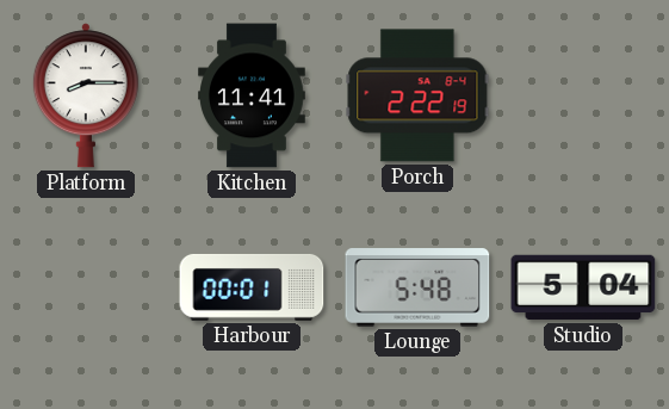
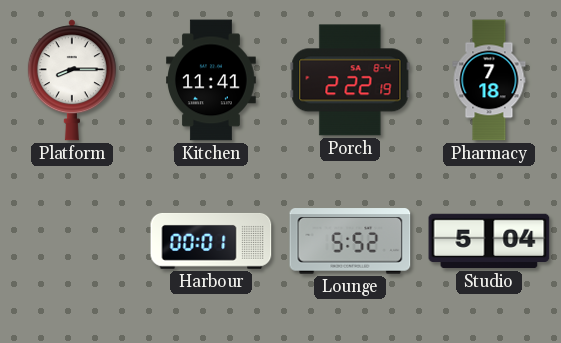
Pharmacy: none -> 7:18
Lounge: 5:48 -> 5:52
